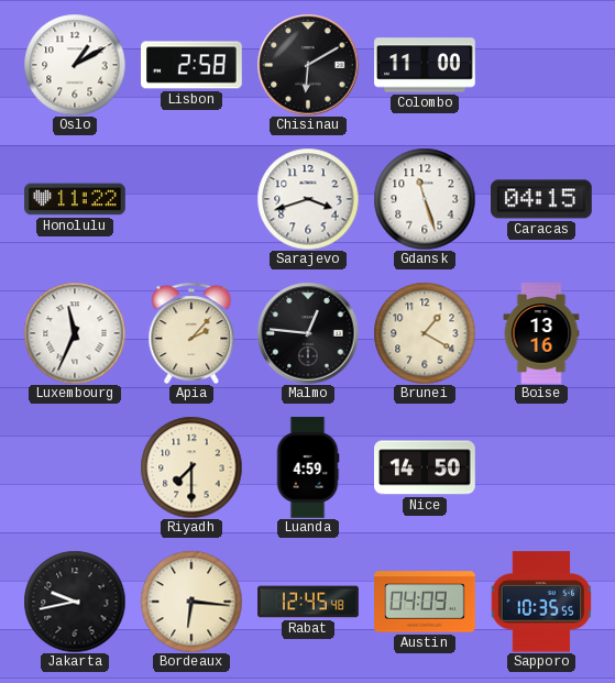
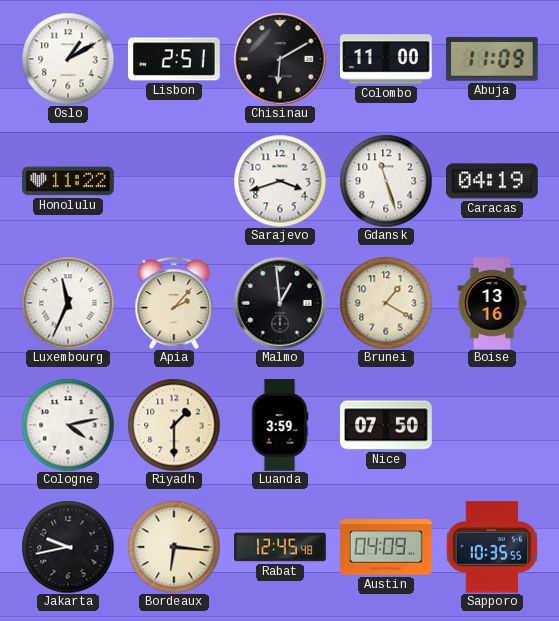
Lisbon: 2:58 -> 2:51
Abuja: none -> 11:09
Caracas: 04:15 -> 04:19
Malmo: 12:46 -> 12:59
Cologne: none -> 4:13
Riyadh: 7:30 -> 1:30
Luanda: 4:59 -> 3:59
Nice: 14:50 -> 07:50
